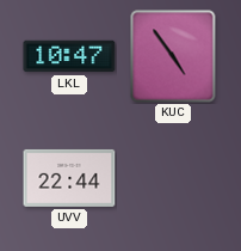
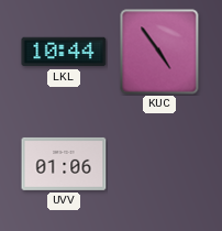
LKL: 10:47 -> 10:44
UVV: 22:44 -> 01:06
